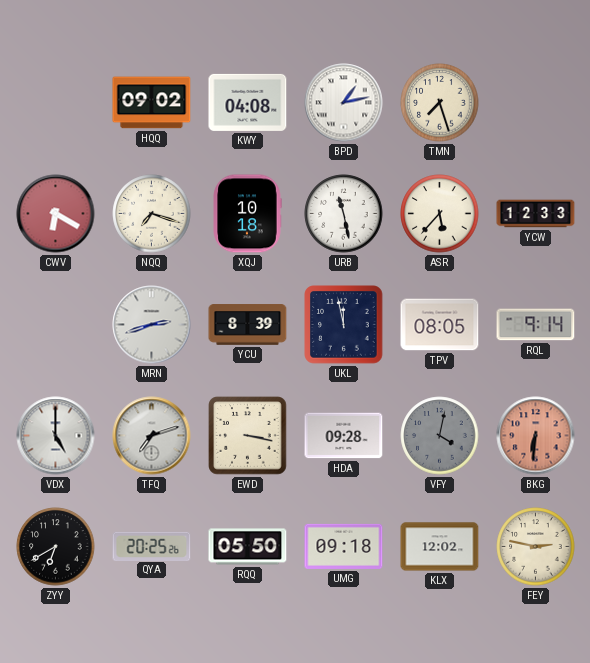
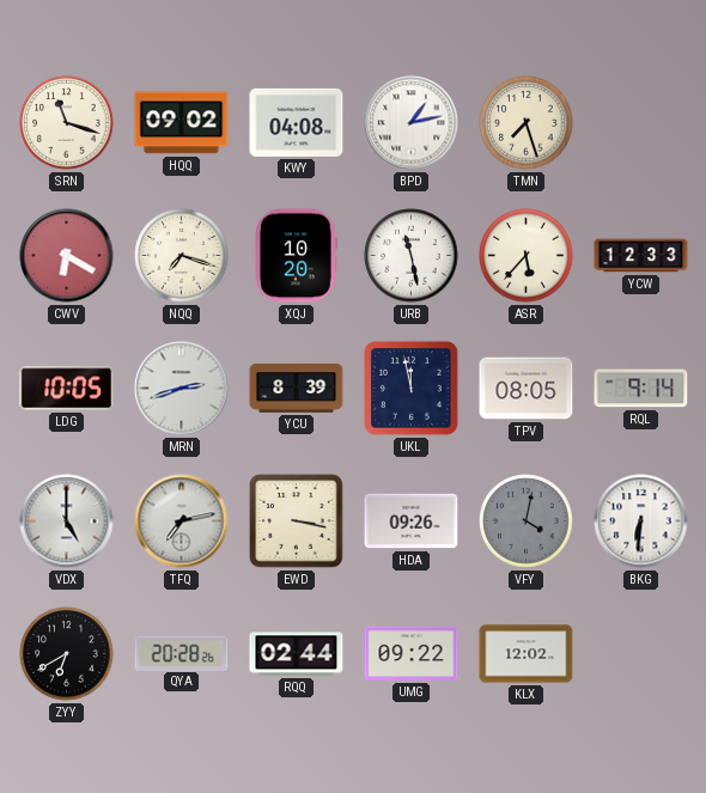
SRN: none -> 11:18
XQJ: 10:18 -> 10:20
LDG: none -> 10:05
TFQ: 7:12 -> 7:13
HDA: 09:28 -> 09:26
BKG dial: salmon -> white
QYA: 20:25 -> 20:28
RQQ: 05:50 -> 02:44
UMG: 09:18 -> 09:22
FEY: 2:47 -> none
